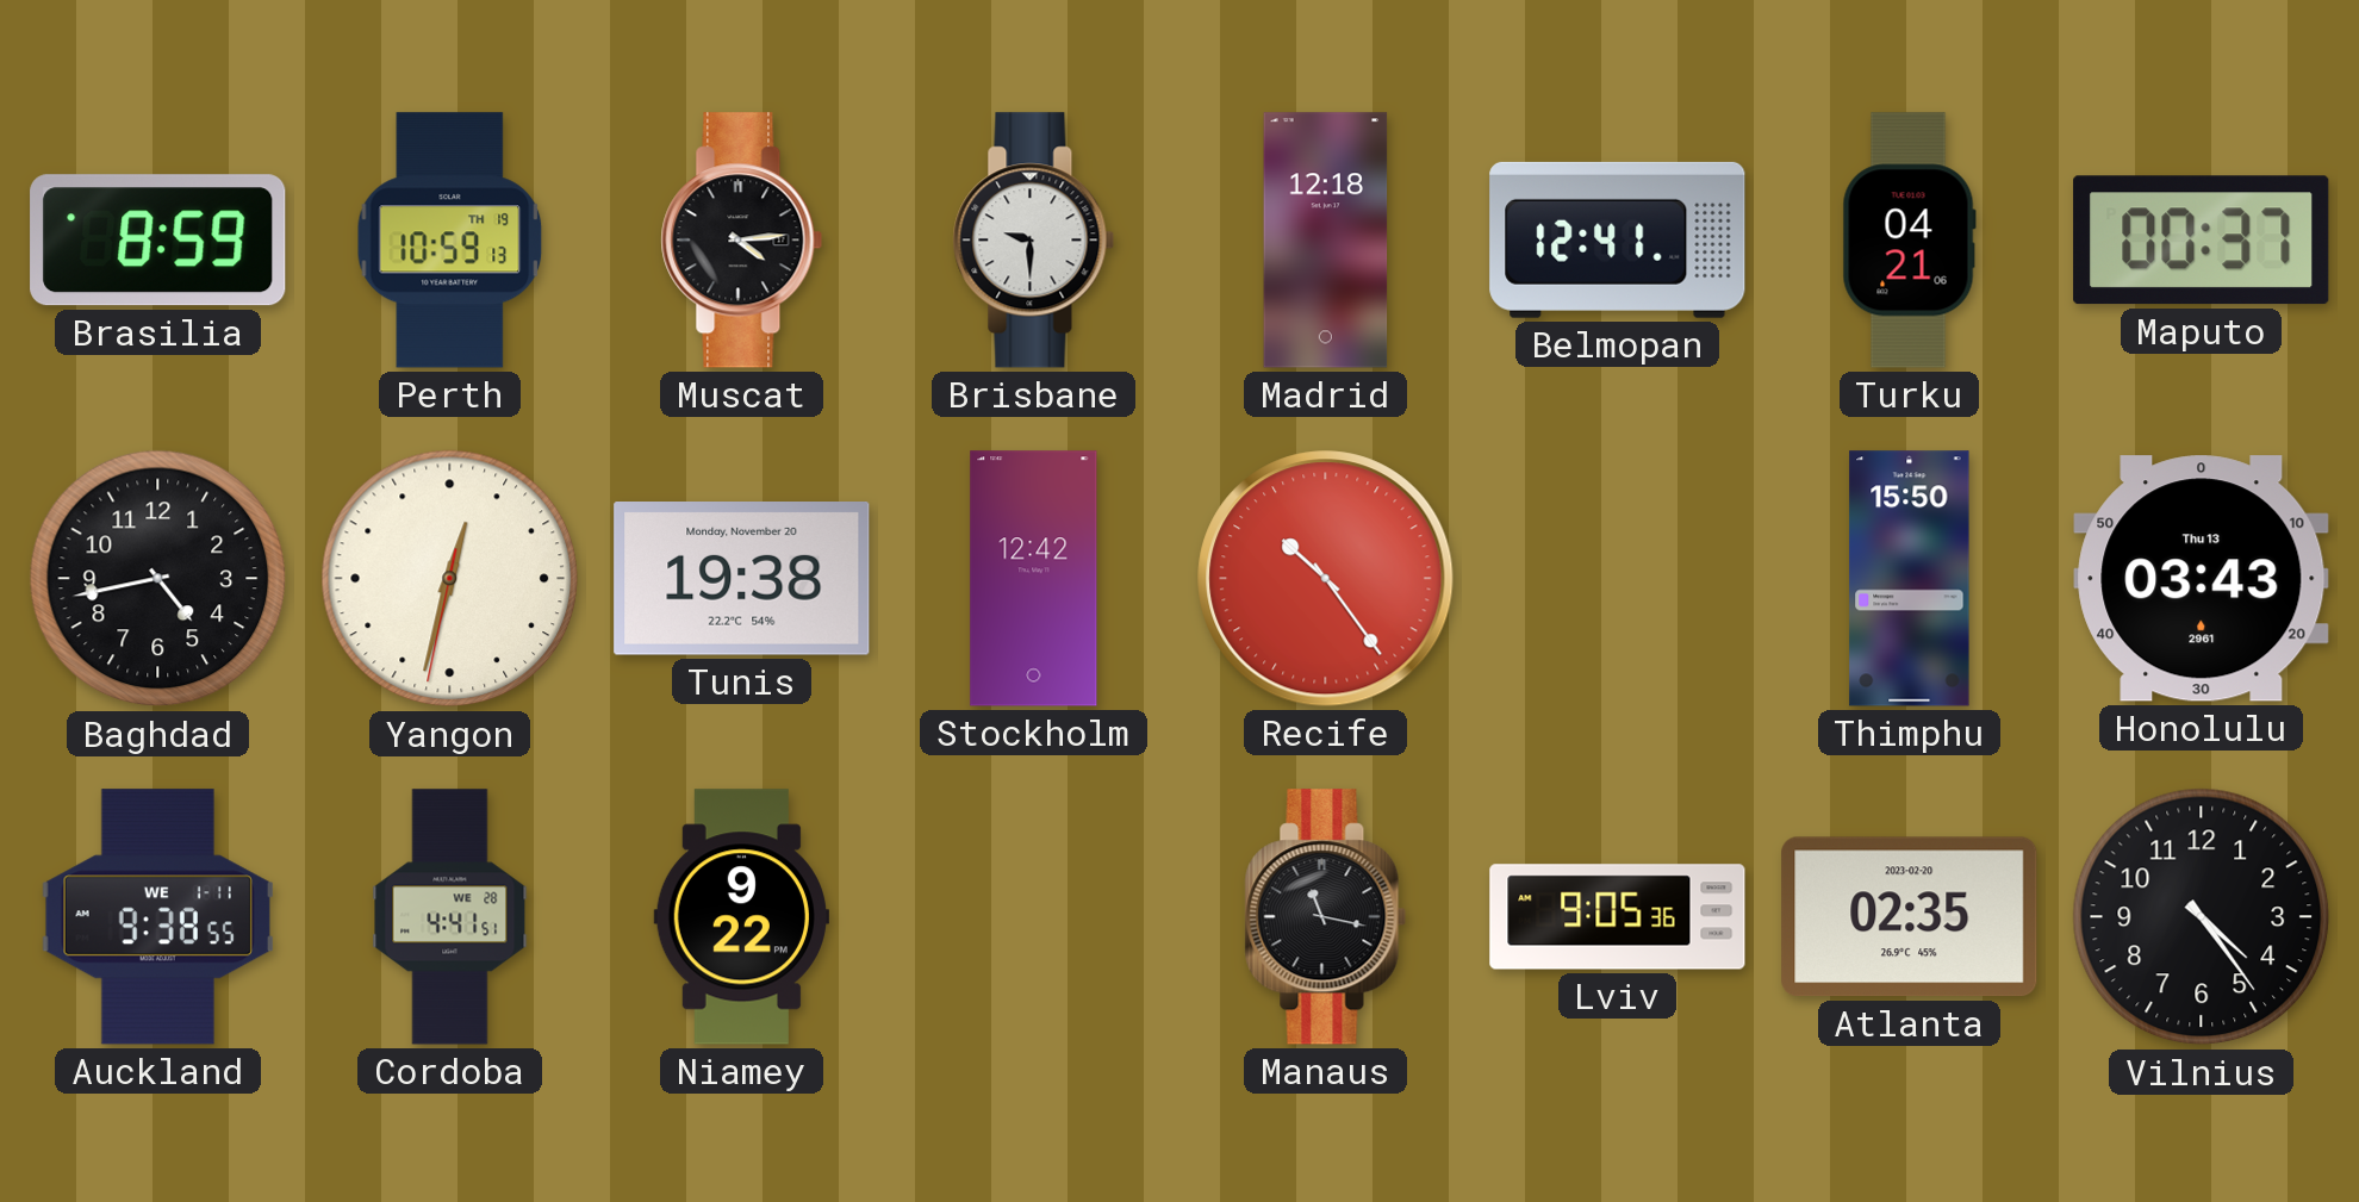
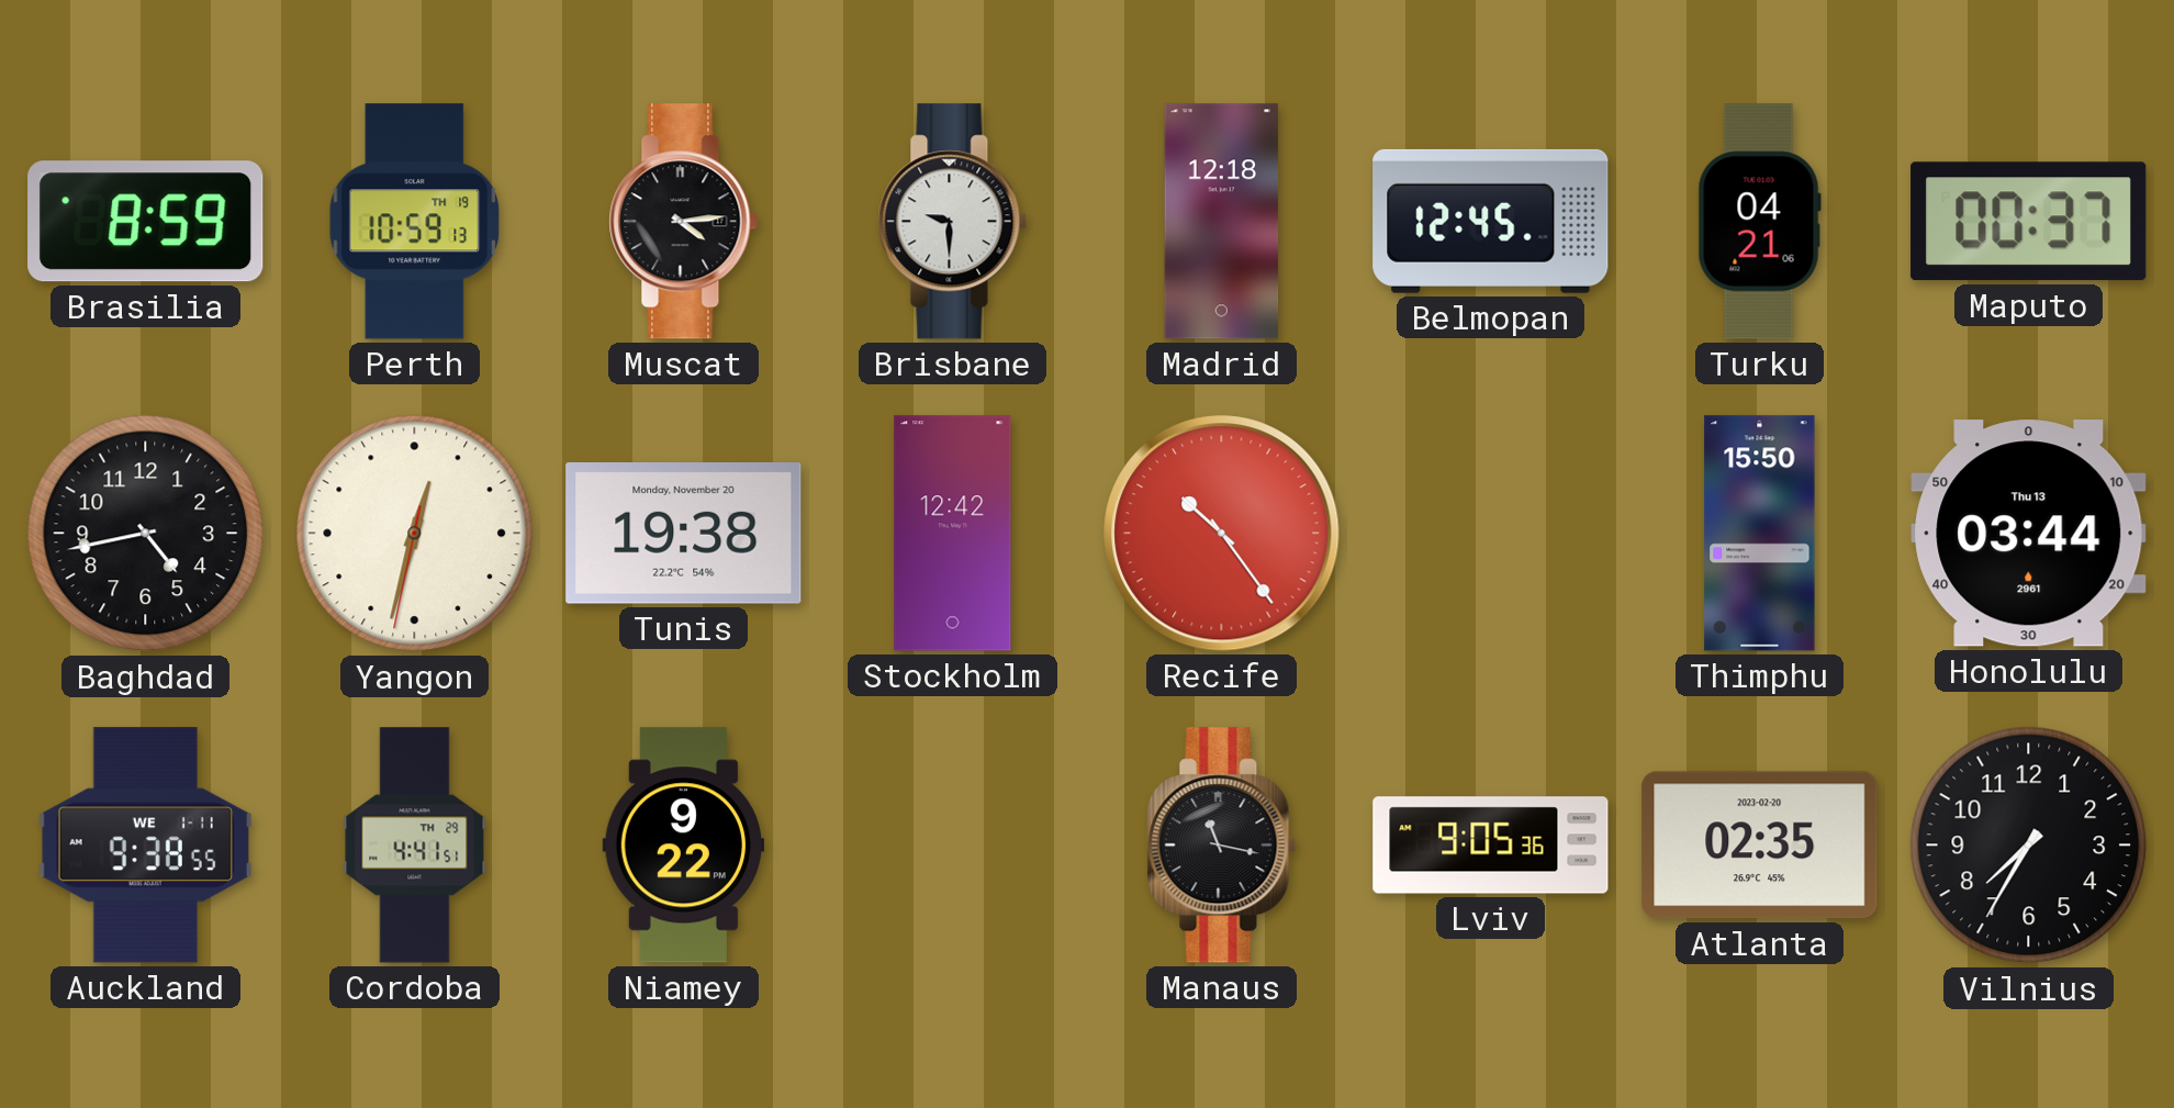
Belmopan: 12:41 -> 12:45
Honolulu: 03:43 -> 03:44
Cordoba date: WE 28 -> TH 29
Vilnius: 4:24 -> 7:35
